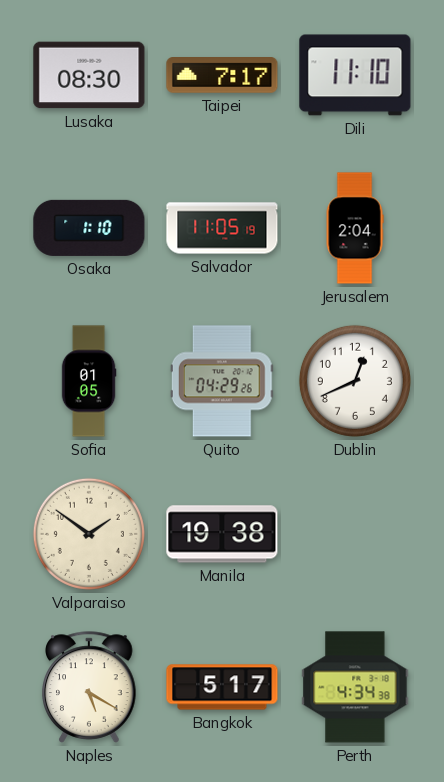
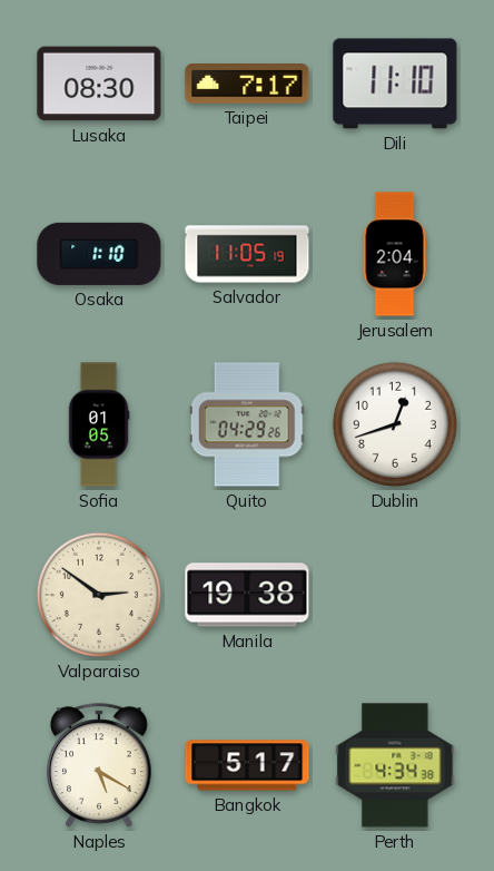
Dublin: 12:41 -> 12:42
Valparaiso: 1:51 -> 2:51
